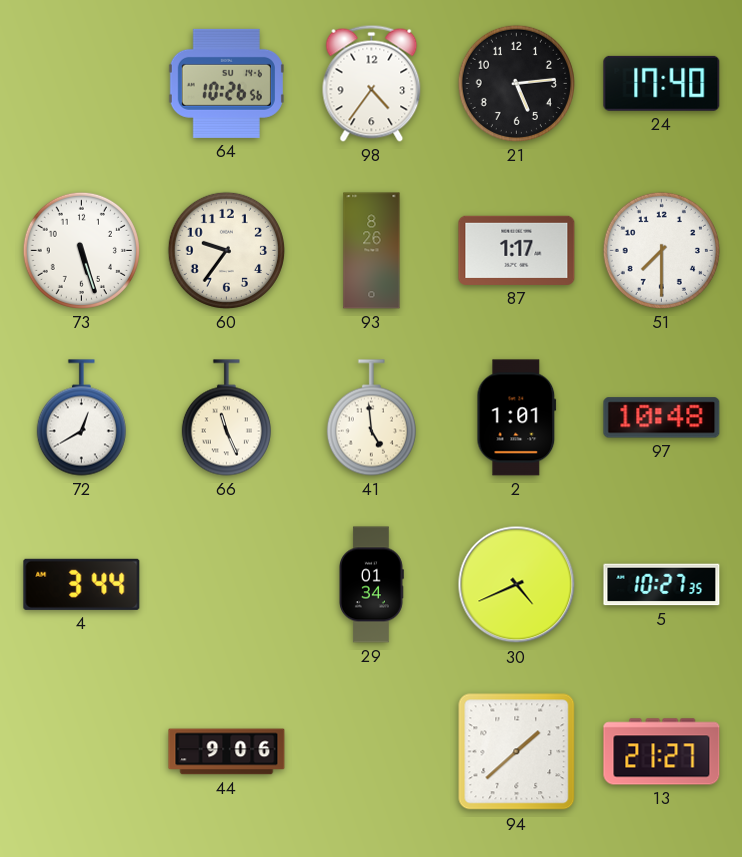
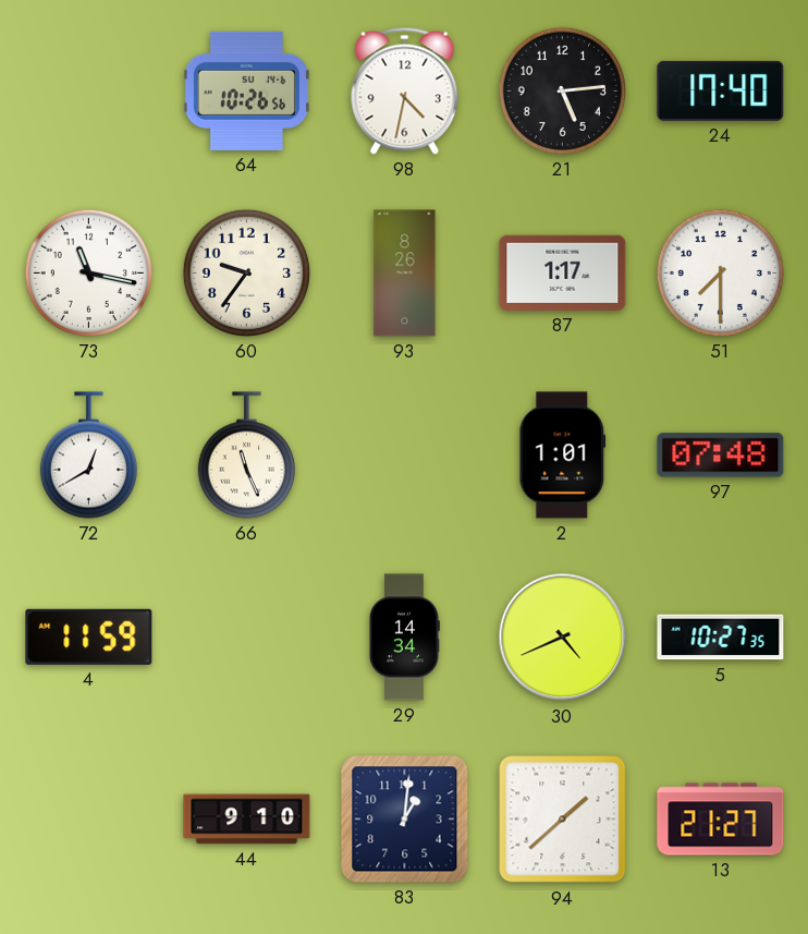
98: 4:36 -> 4:32
73: 5:27 -> 11:17
41: 4:59 -> none
97: 10:48 -> 07:48
4: 3:44 -> 11:59
29: 01:34 -> 14:34
44: 9:06 -> 9:10
83: none -> 1:01
